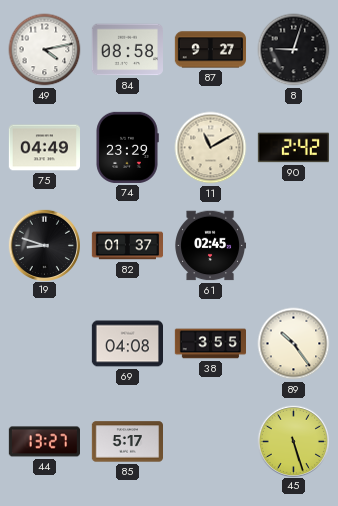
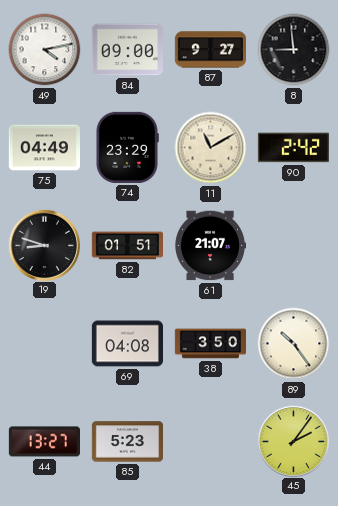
84: 08:58 -> 09:00
8: 9:03 -> 8:59
82: 01:37 -> 01:51
61: 02:45 -> 21:07
38: 3:55 -> 3:50
85: 5:17 -> 5:23
45: 5:27 -> 2:06
